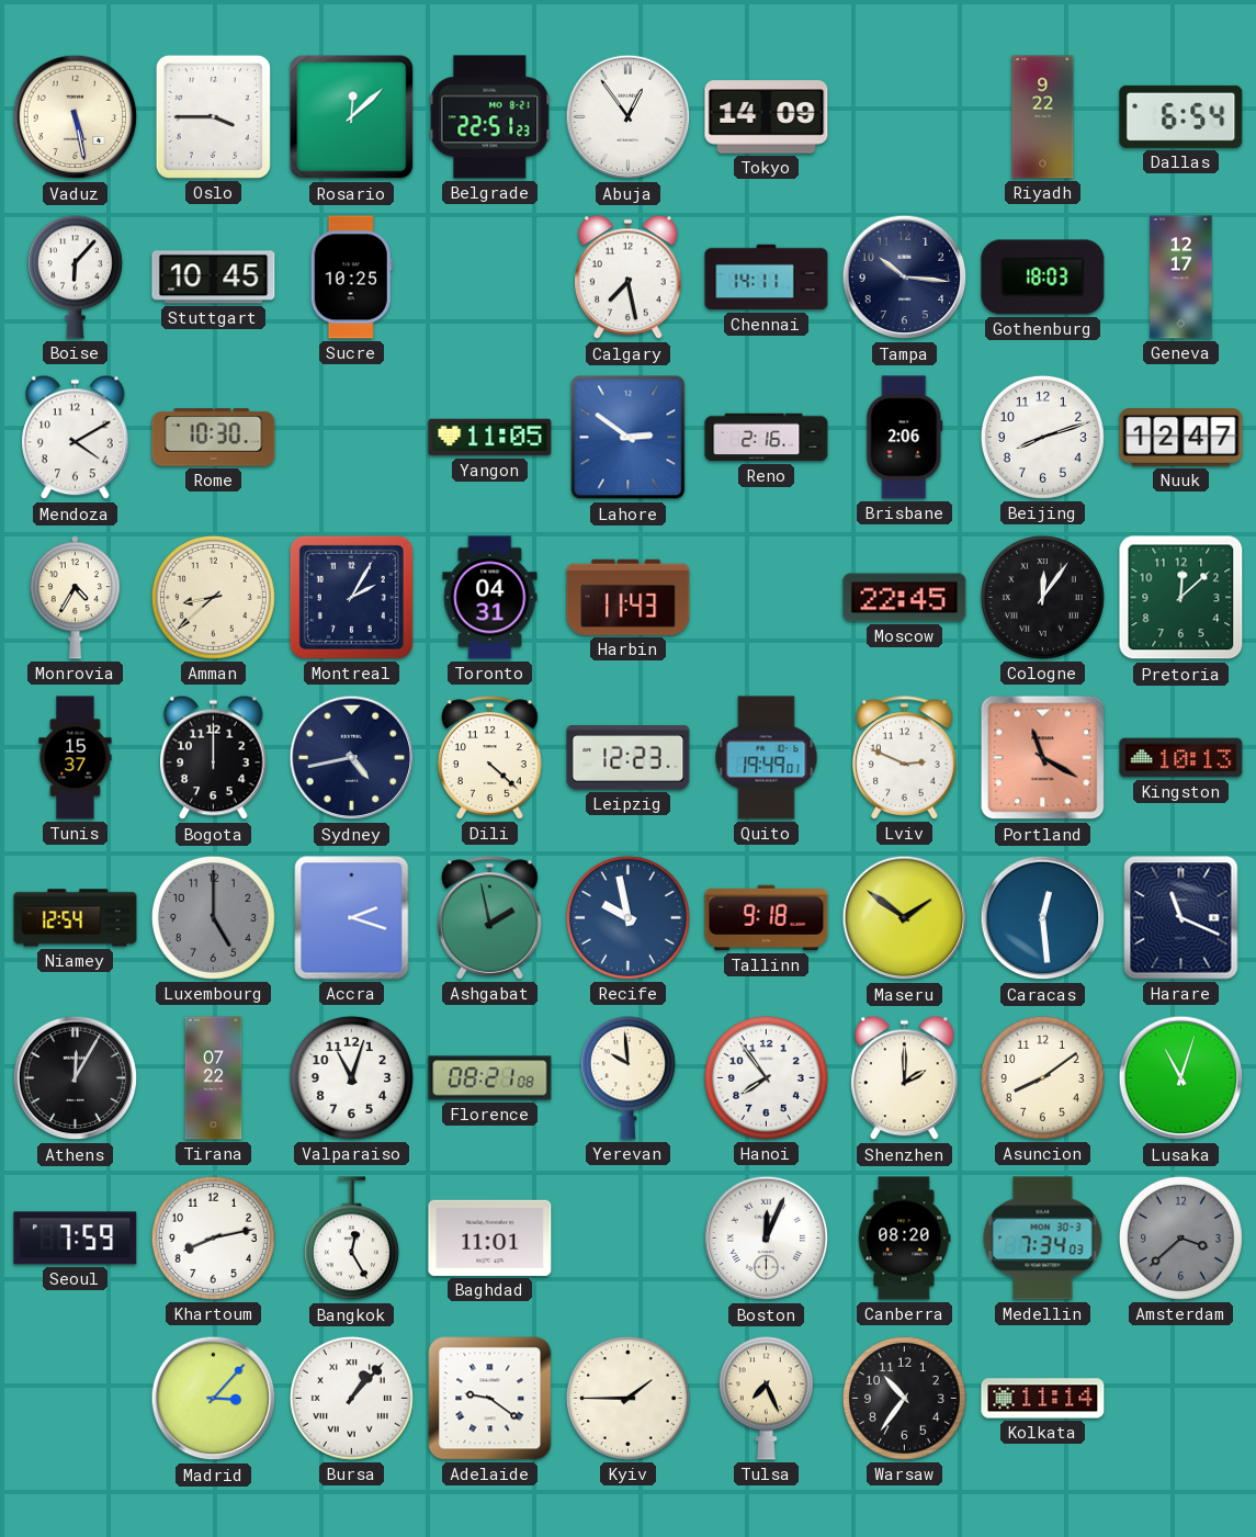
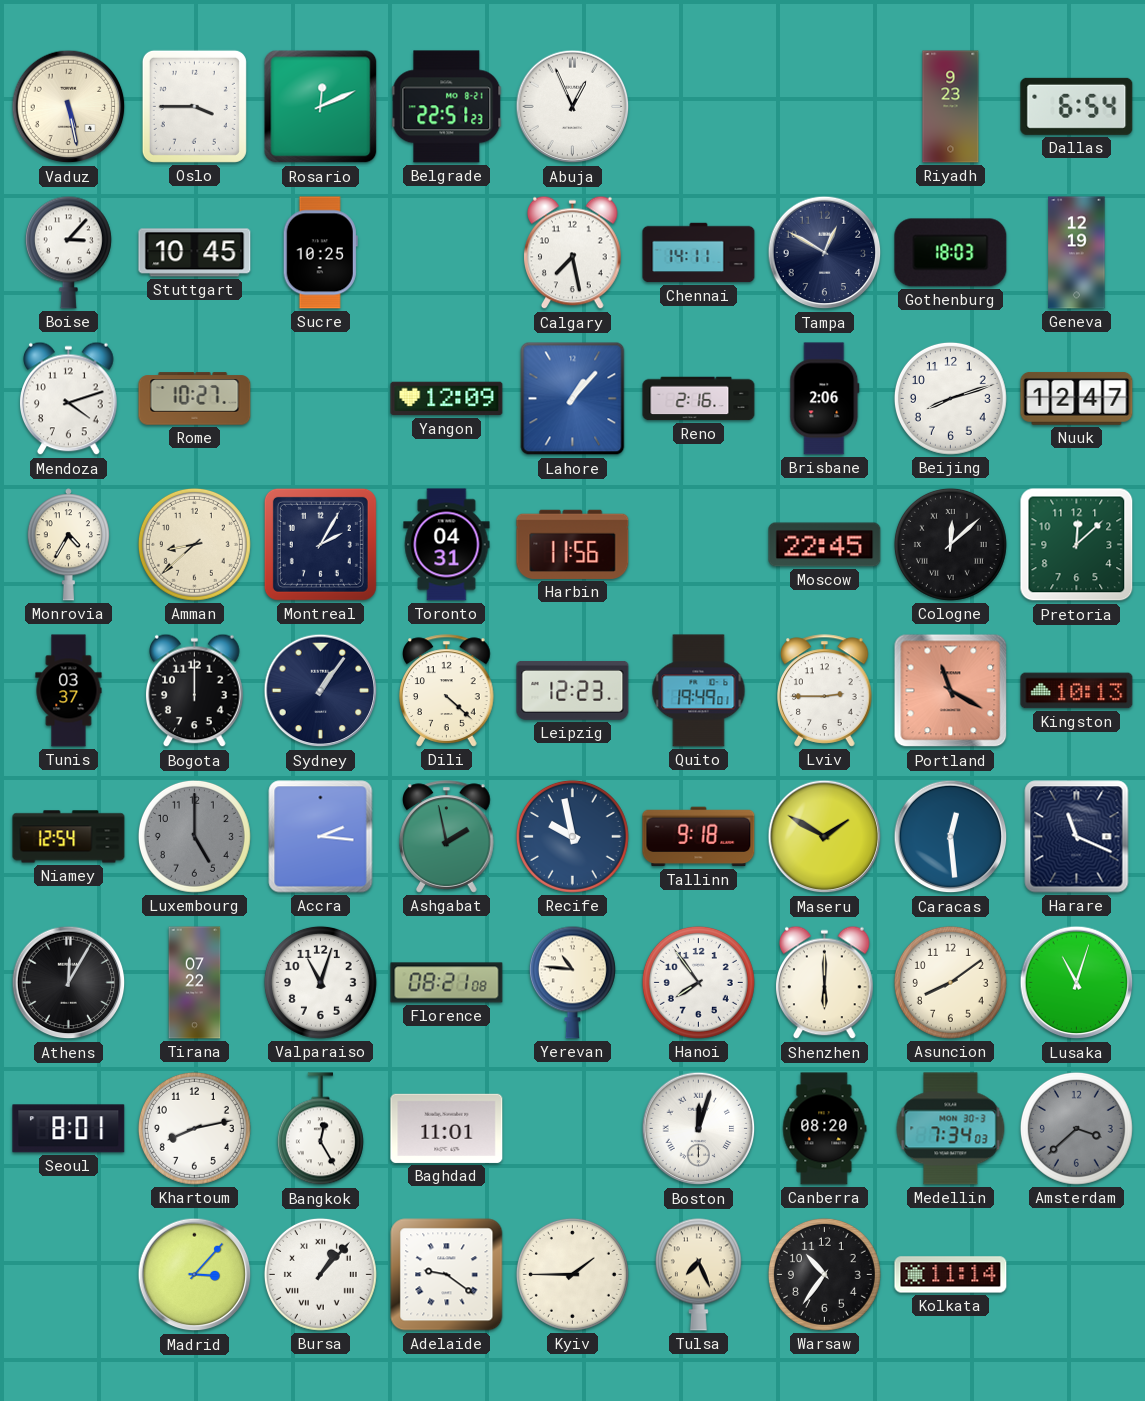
Rosario: 12:08 -> 12:11
Abuja: 12:54 -> 12:56
Tokyo: 14:09 -> none
Riyadh: 9:22 -> 9:23
Boise: 6:07 -> 3:07
Tampa: 10:16 -> 12:50
Geneva: 12:17 -> 12:19
Mendoza: 4:10 -> 4:12
Rome: 10:30 -> 10:27
Yangon: 11:05 -> 12:09
Lahore: 2:51 -> 1:07
Harbin: 11:43 -> 11:56
Cologne: 12:06 -> 12:08
Tunis: 15:37 -> 03:37
Sydney: 4:43 -> 1:06
Lviv: 2:49 -> 2:45
Accra: 2:18 -> 2:16
Maseru: 1:51 -> 1:50
Yerevan: 9:59 -> 10:46
Shenzhen: 2:00 -> 6:00
Seoul: 7:59 -> 8:01
Boston: 12:04 -> 12:03
